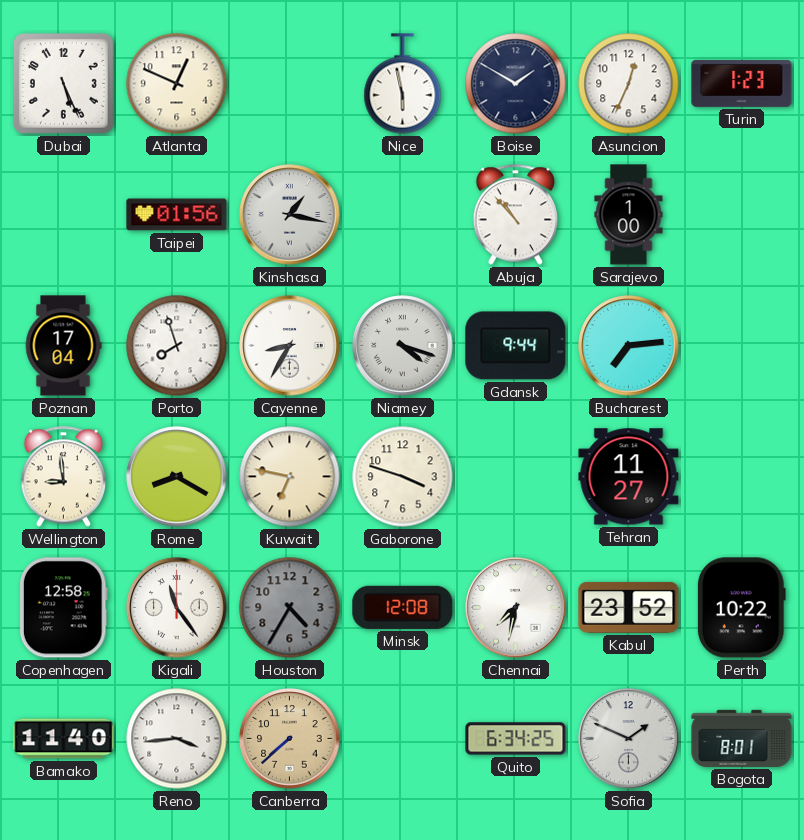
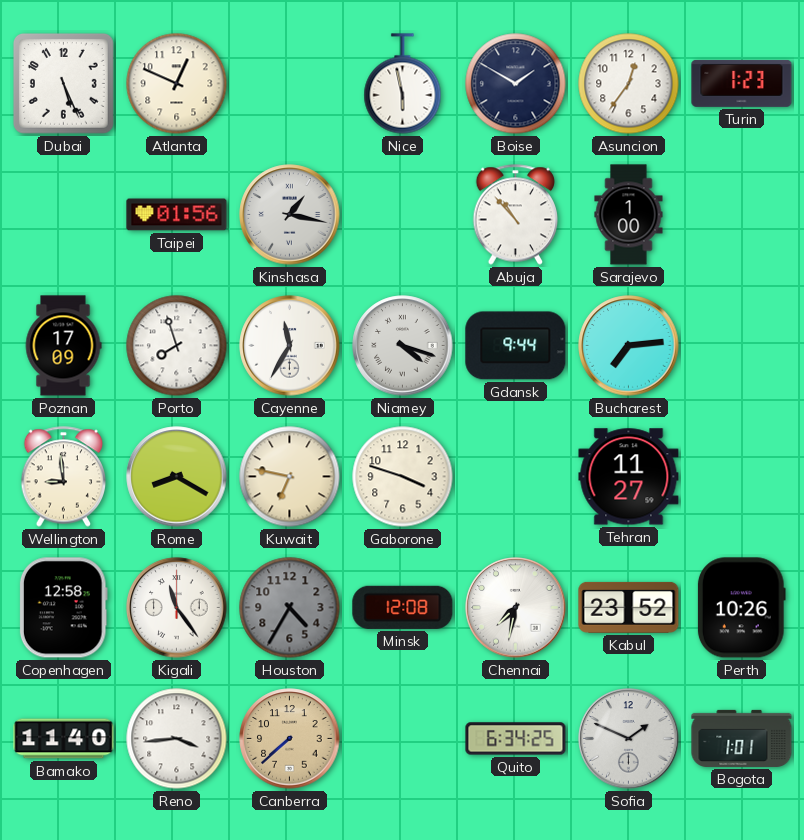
Asuncion: 12:34 -> 12:36
Poznan: 17:04 -> 17:09
Cayenne: 8:35 -> 11:35
Perth: 10:22 -> 10:26
Bogota: 8:01 -> 1:01
